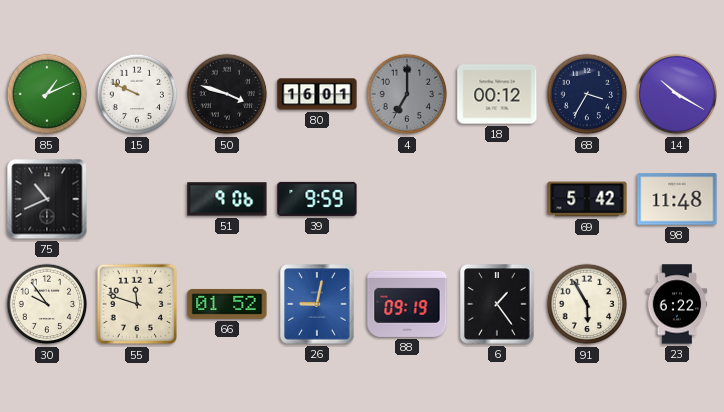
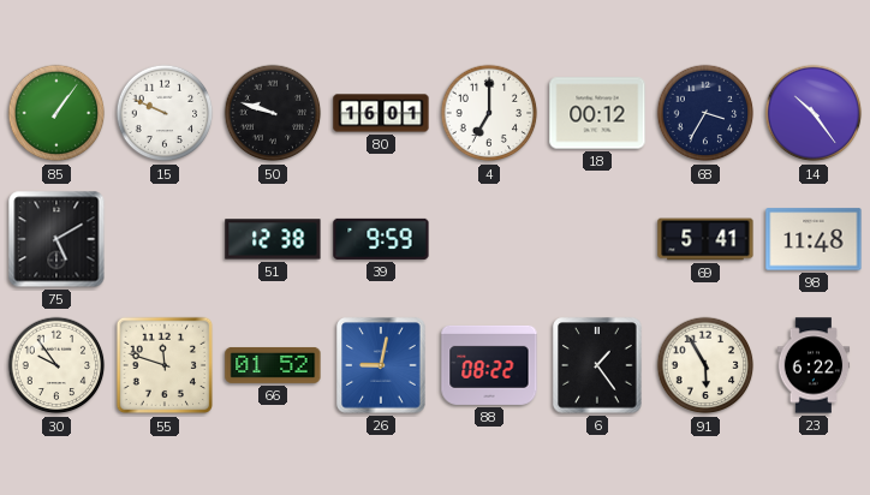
85: 1:11 -> 1:06
50: 3:48 -> 9:48
4 dial: grey -> white
14: 10:20 -> 10:24
75: 10:41 -> 5:10
51: 9:06 -> 12:38
69: 5:42 -> 5:41
88: 09:19 -> 08:22
